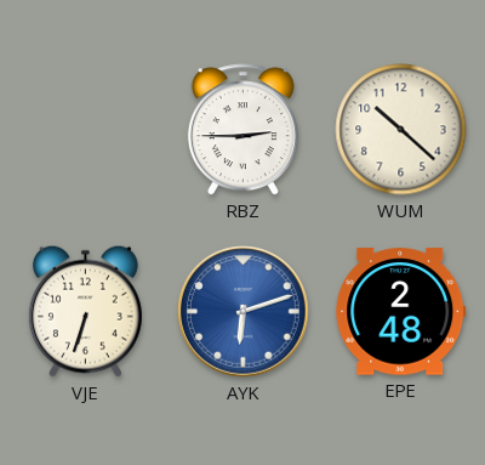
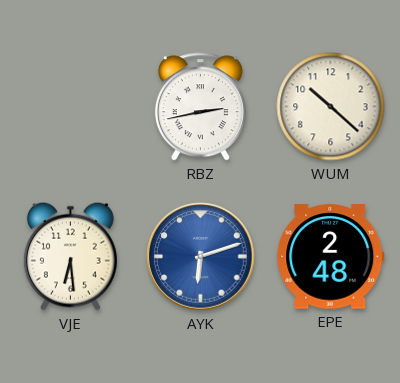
RBZ: 2:45 -> 2:43
VJE: 6:33 -> 6:29
